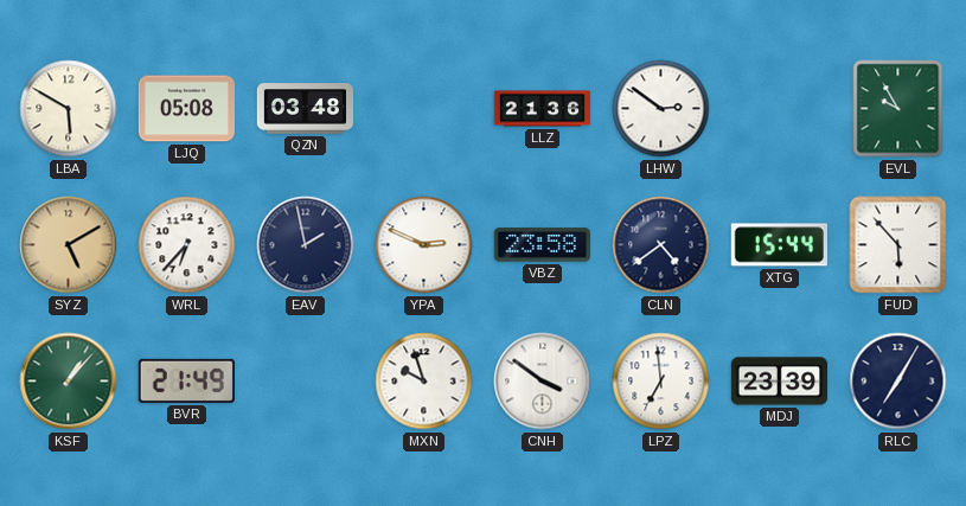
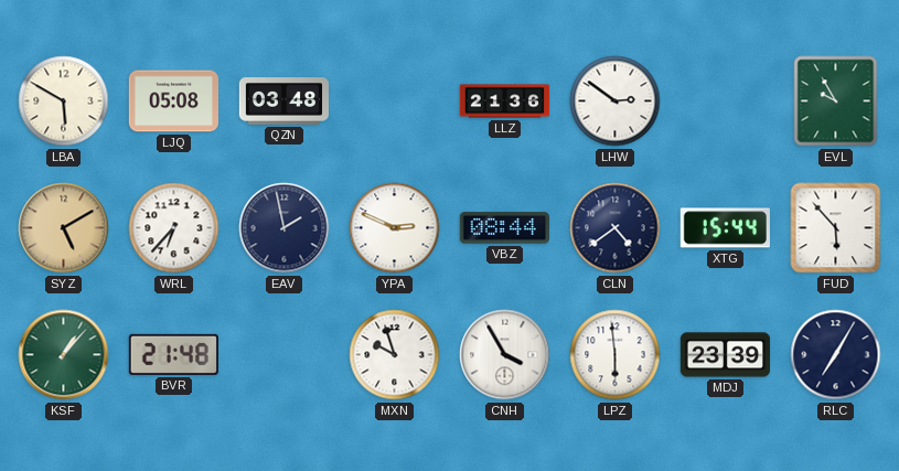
VBZ: 23:58 -> 08:44
BVR: 21:49 -> 21:48
CNH: 3:51 -> 3:55
LPZ: 6:59 -> 5:59
